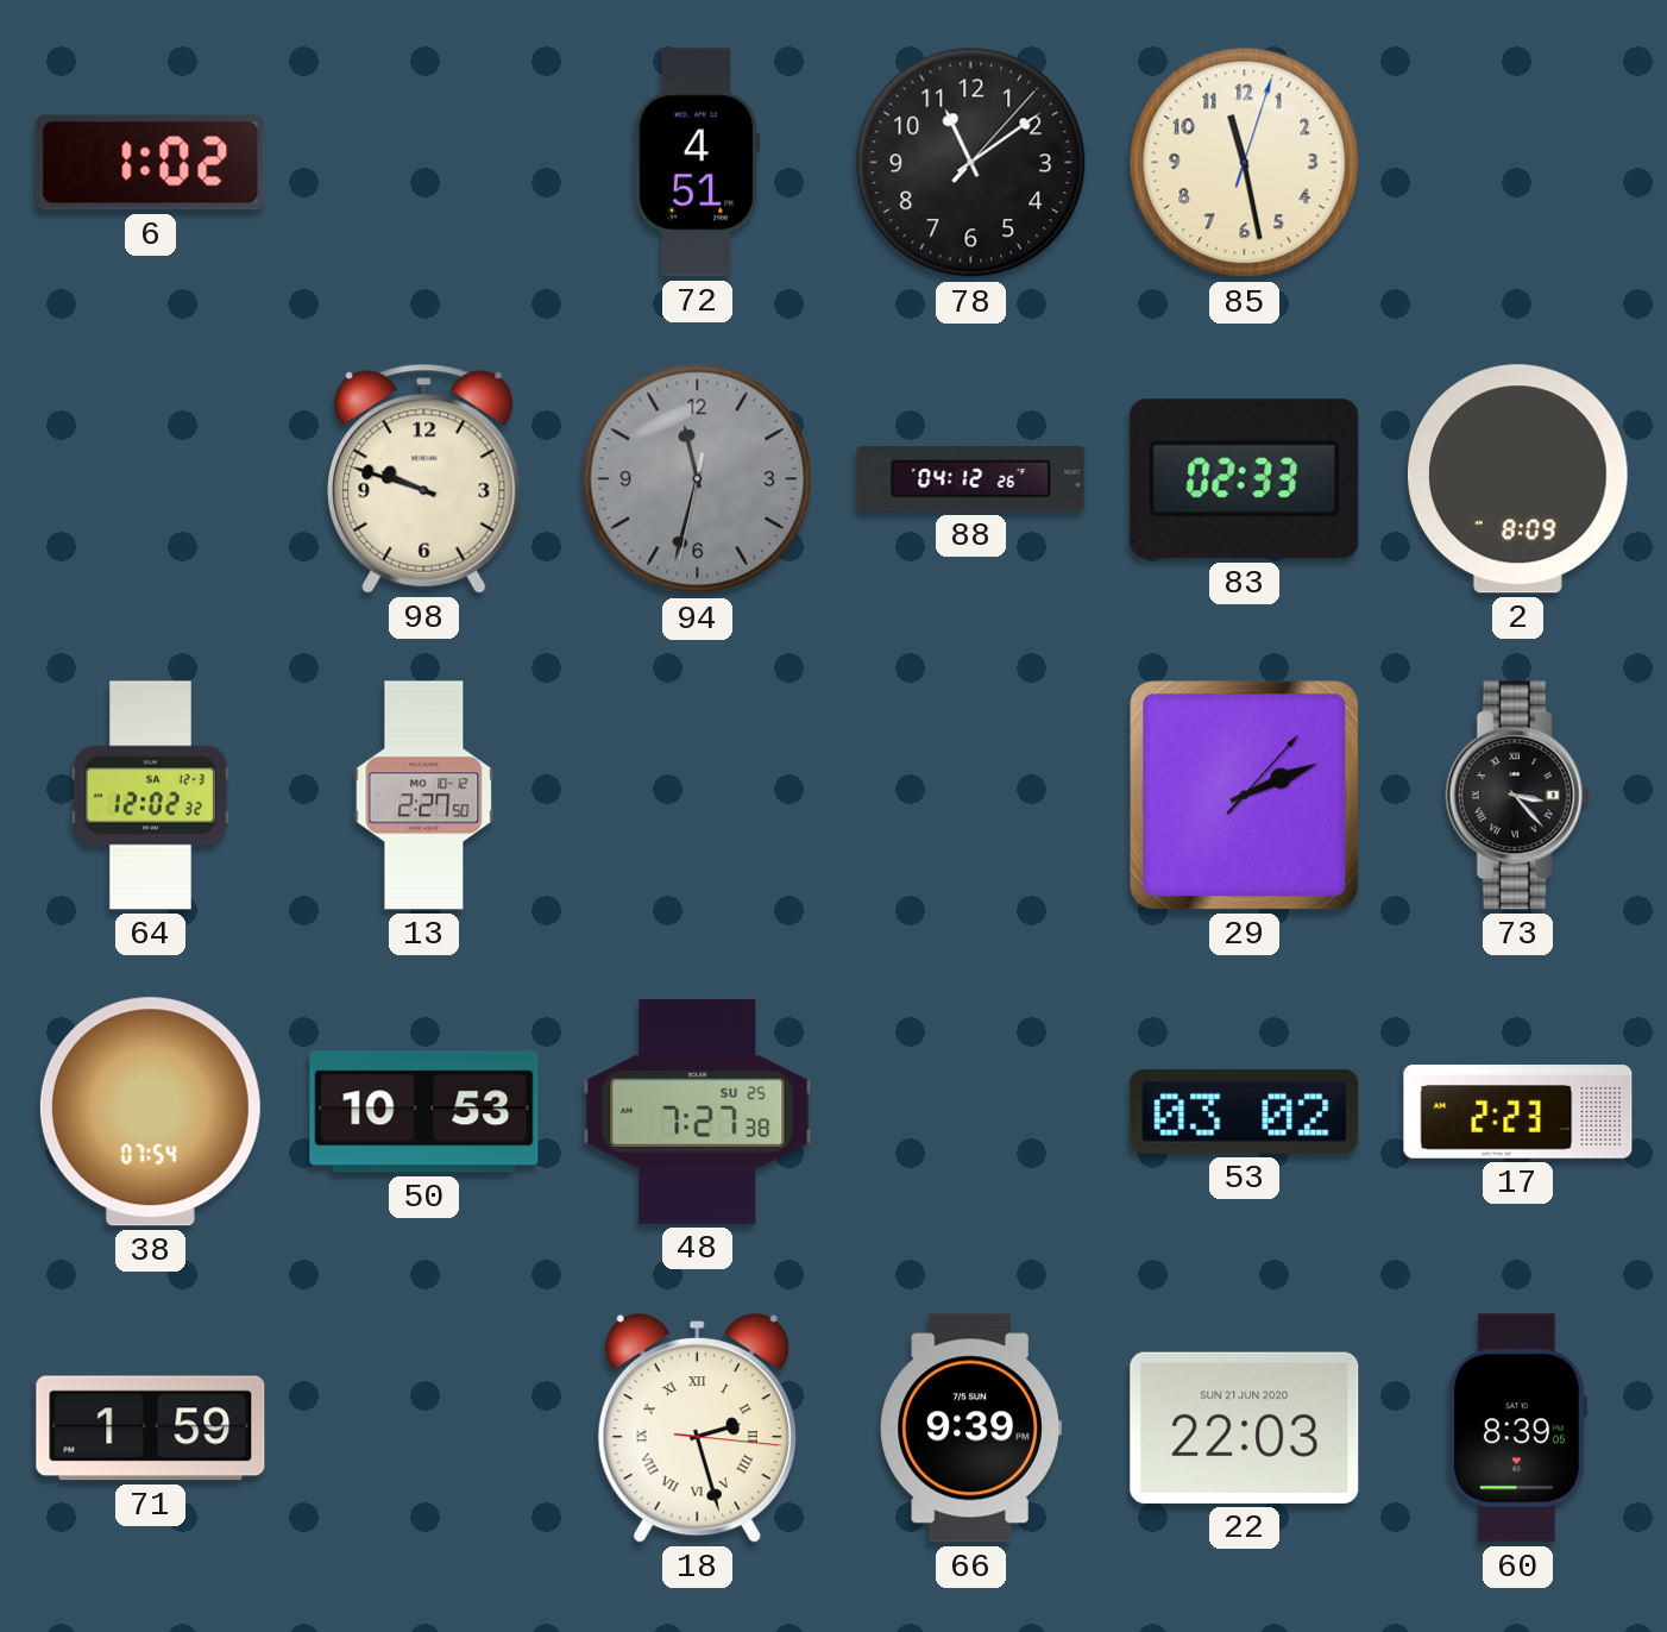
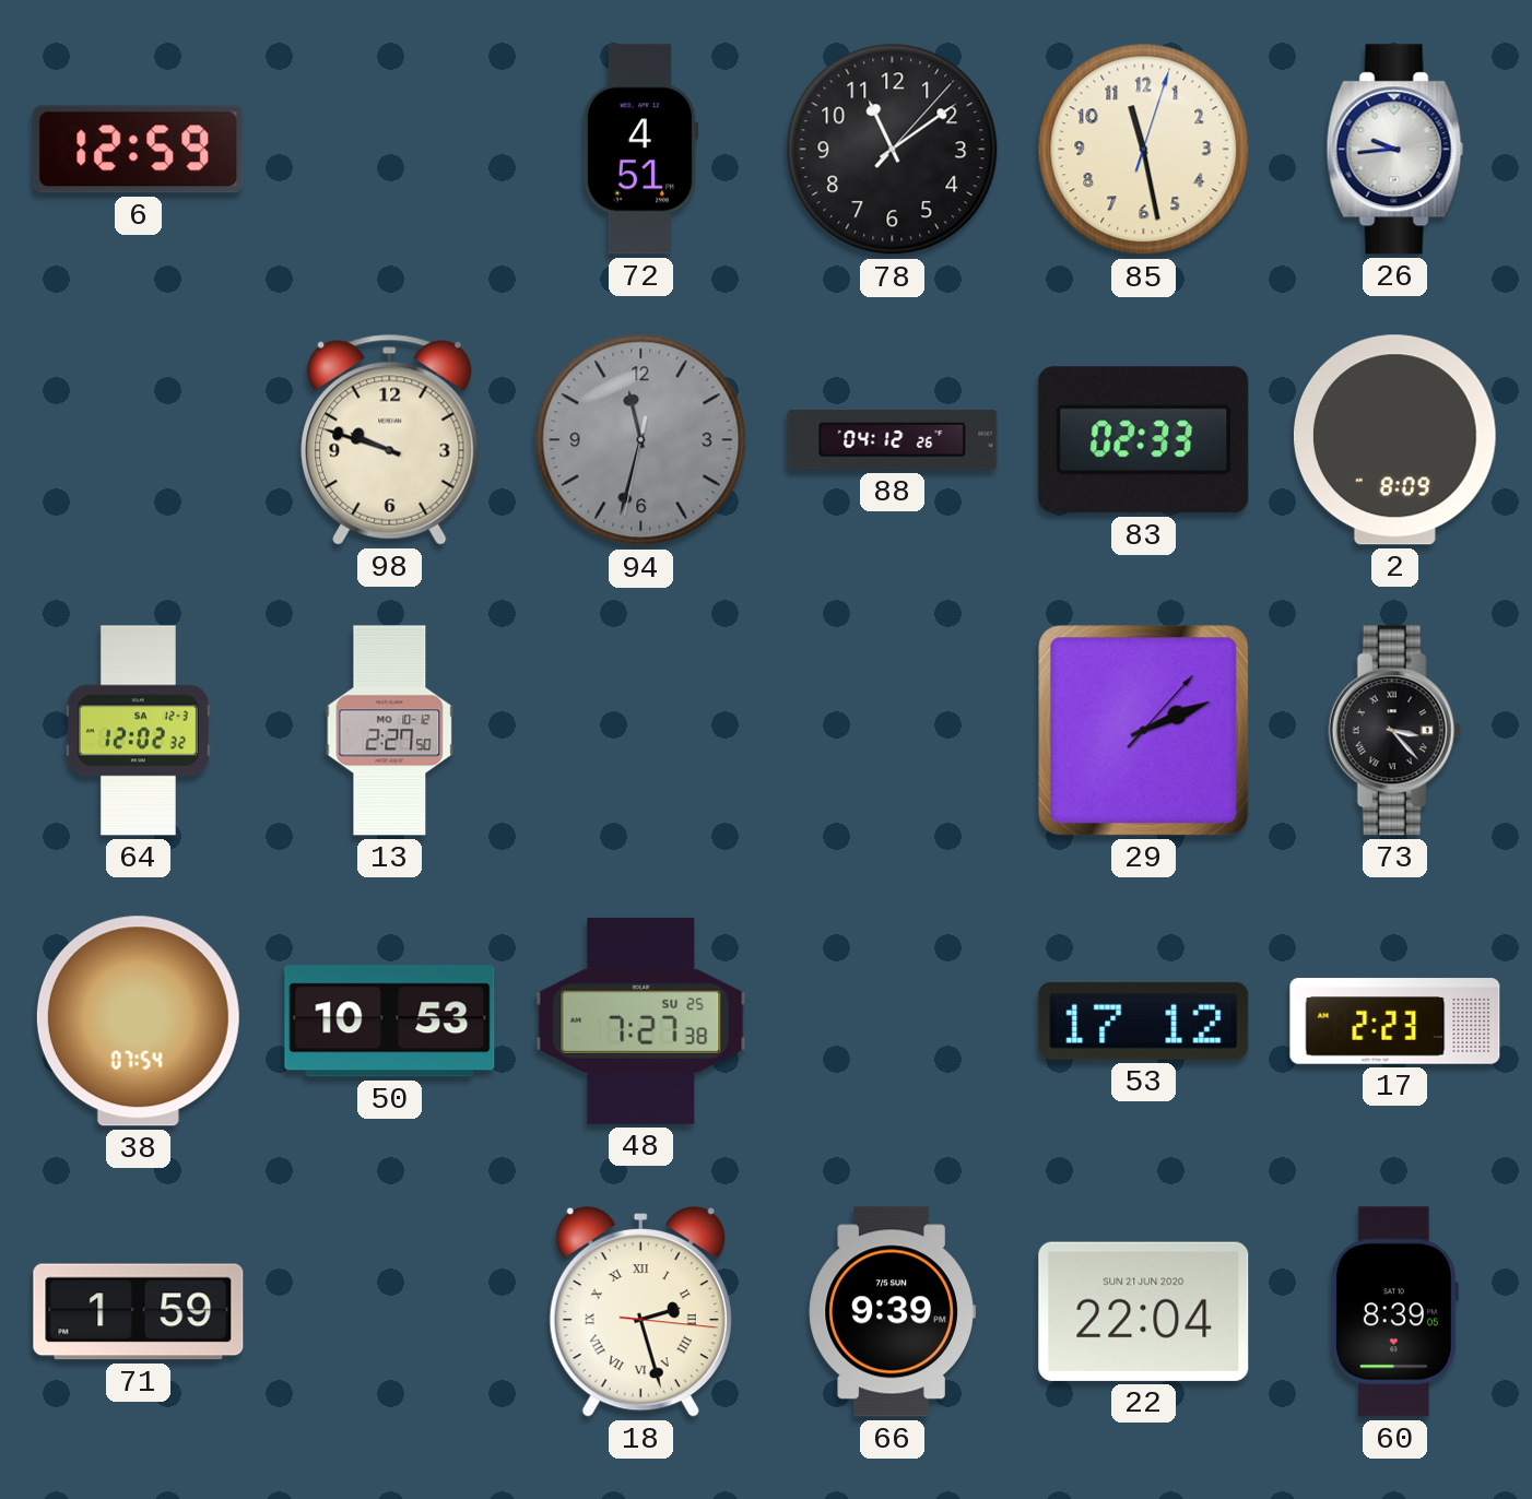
6: 1:02 -> 12:59
26: none -> 9:44
53: 03:02 -> 17:12
22: 22:03 -> 22:04
